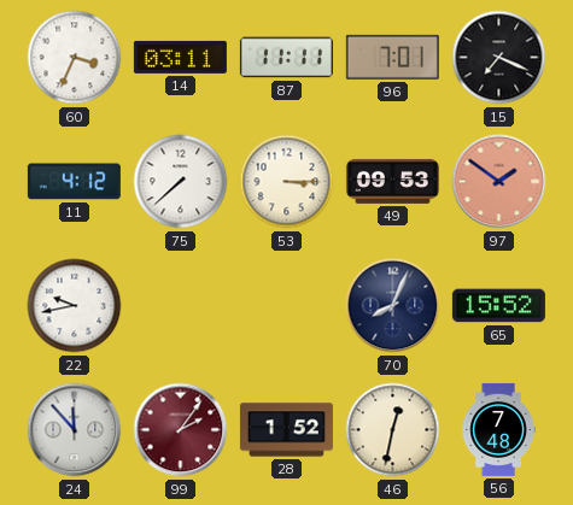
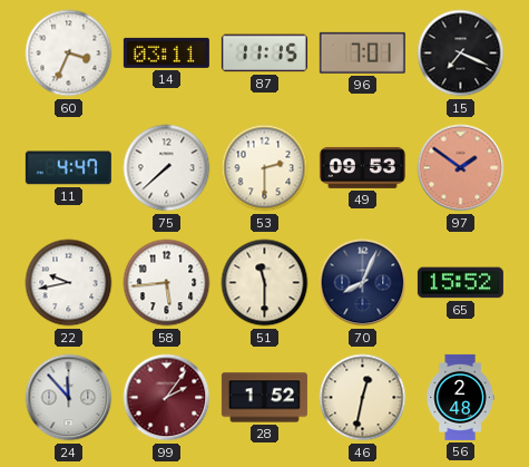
87: 11:11 -> 11:15
11: 4:12 -> 4:47
53: 3:15 -> 2:30
58: none -> 5:44
51: none -> 11:30
56: 7:48 -> 2:48
